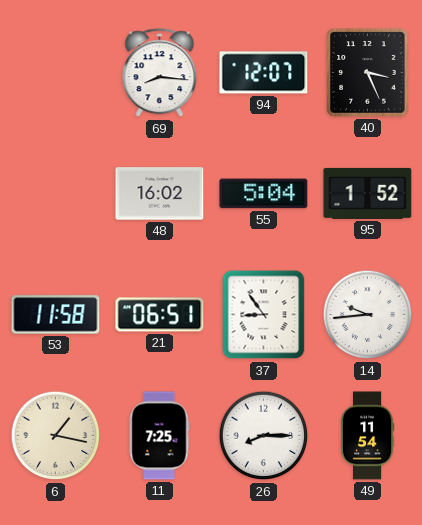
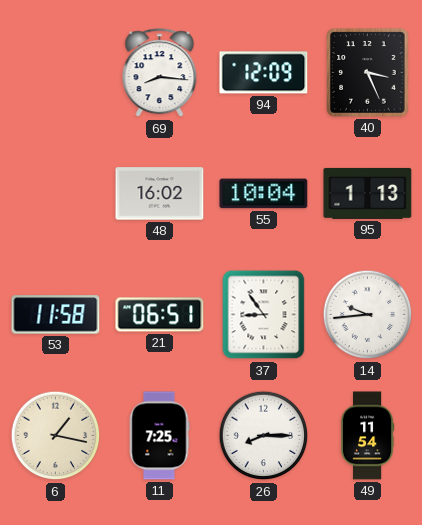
94: 12:07 -> 12:09
55: 5:04 -> 10:04
95: 1:52 -> 1:13
